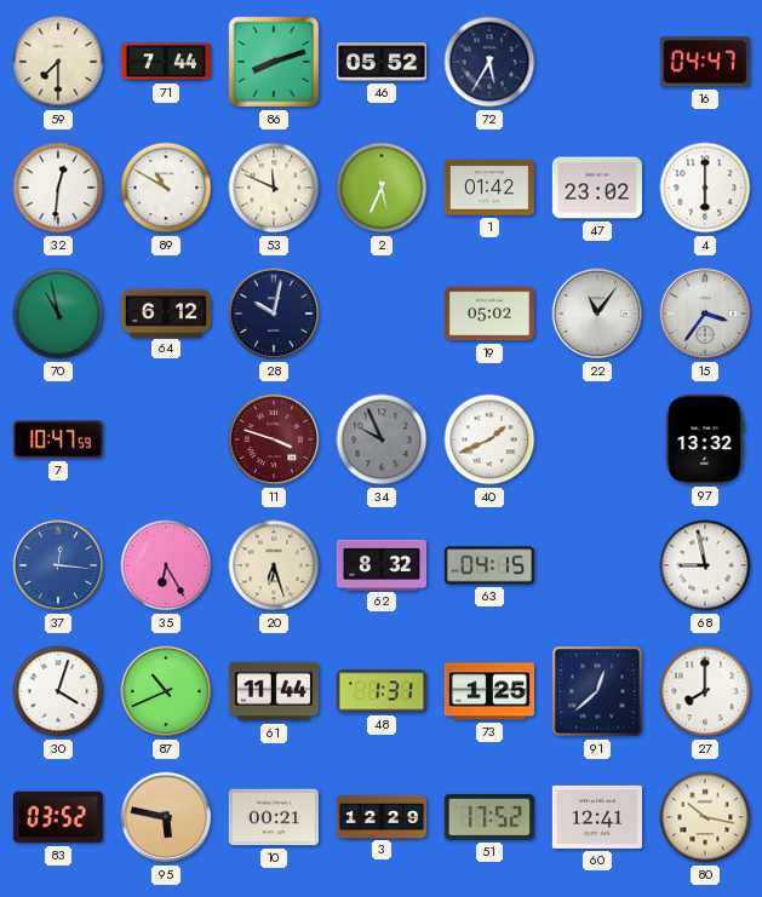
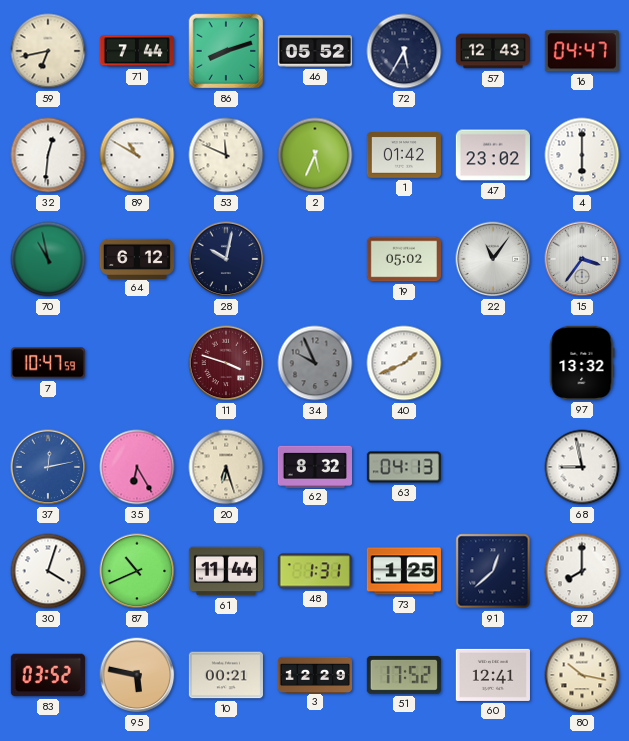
59: 7:30 -> 6:43
57: none -> 12:43
37: 12:16 -> 12:13
63: 04:15 -> 04:13
